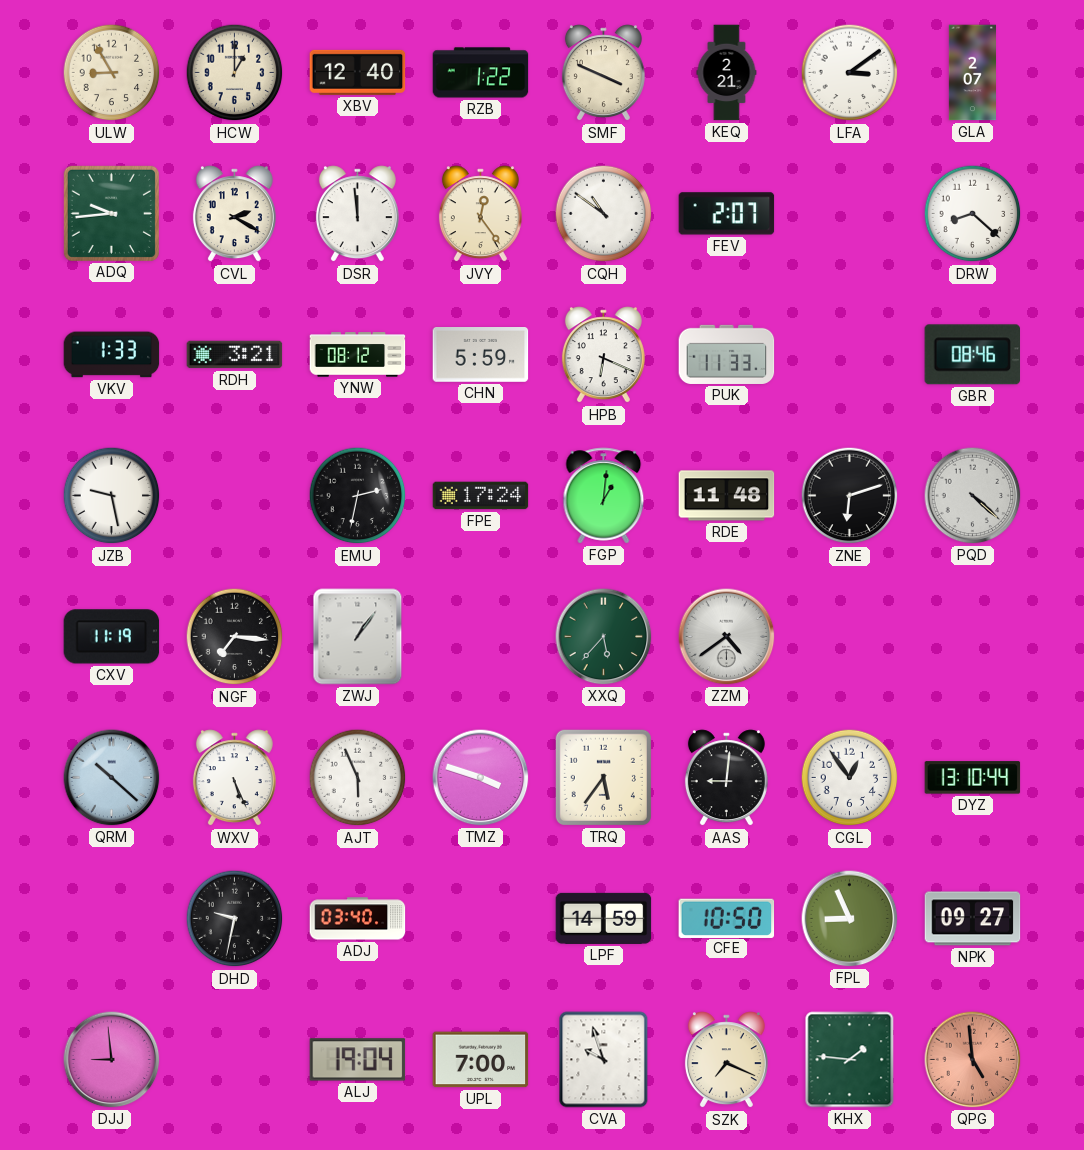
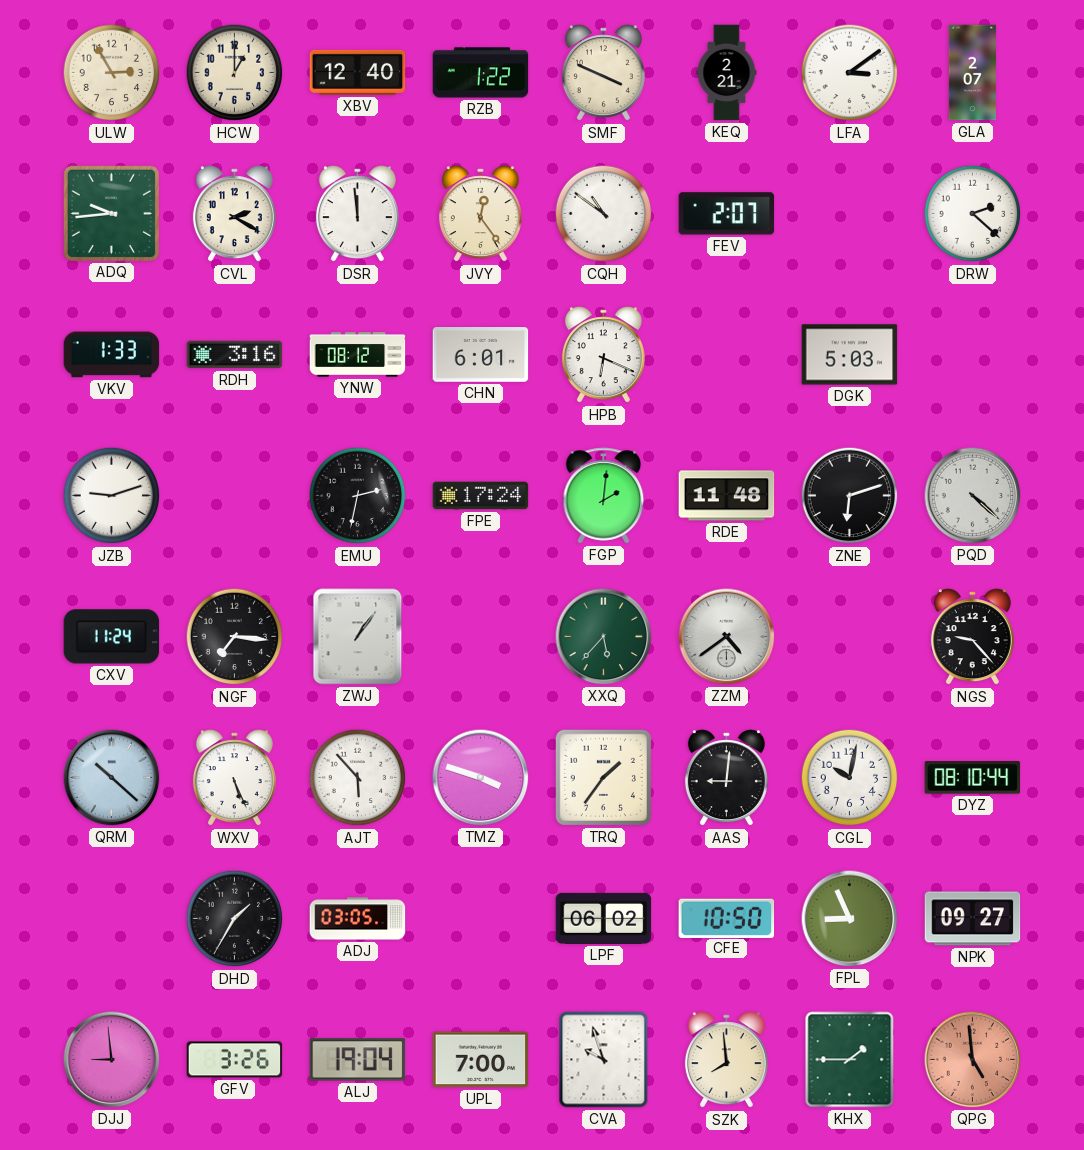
ULW: 8:55 -> 2:55
DRW: 8:22 -> 2:22
RDH: 3:21 -> 3:16
CHN: 5:59 -> 6:01
PUK: 11:33 -> none
DGK: none -> 5:03
GBR: 08:46 -> none
JZB: 9:28 -> 9:12
FGP: 1:01 -> 2:01
CXV: 11:19 -> 11:24
NGS: none -> 9:23
AJT: 5:56 -> 5:53
TRQ: 5:36 -> 1:36
CGL: 12:54 -> 10:02
DYZ: 13:10 -> 08:10
DHD: 9:32 -> 1:35
ADJ: 03:40 -> 03:05
LPF: 14:59 -> 06:02
GFV: none -> 3:26
SZK: 7:19 -> 7:59
KHX: 1:46 -> 1:45
